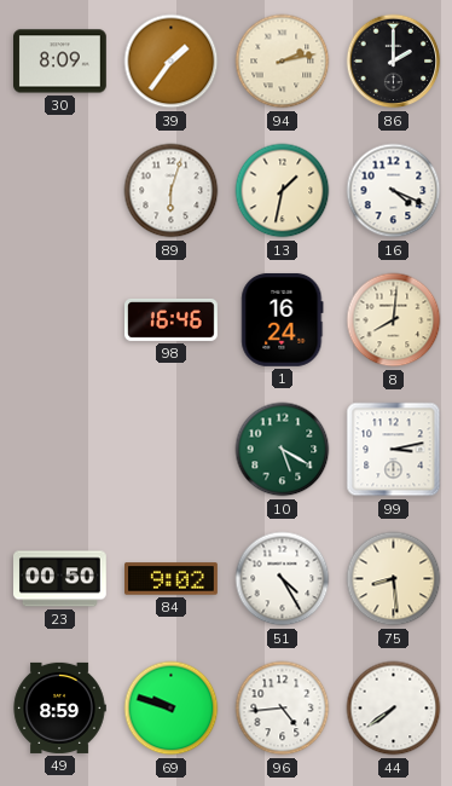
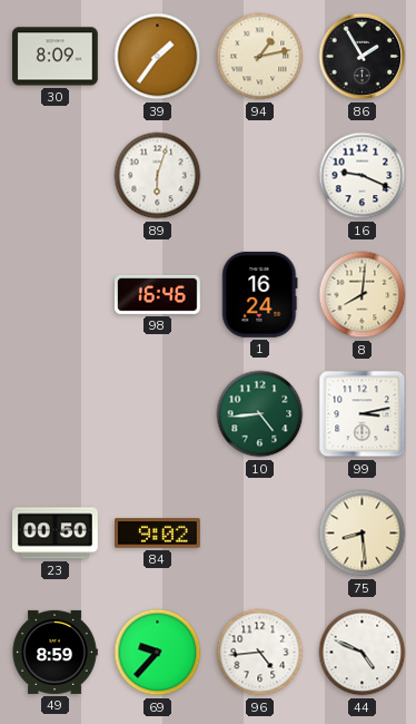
94: 2:13 -> 1:13
86: 2:00 -> 1:55
13: 1:32 -> none
16: 4:19 -> 9:19
10: 5:20 -> 4:44
51: 4:25 -> none
69: 9:48 -> 9:37
44: 7:39 -> 4:49
